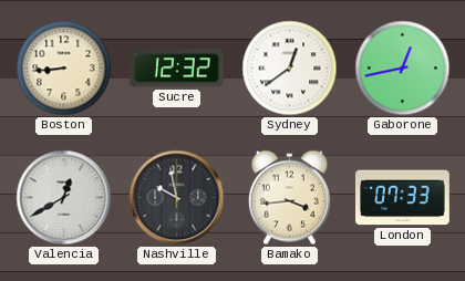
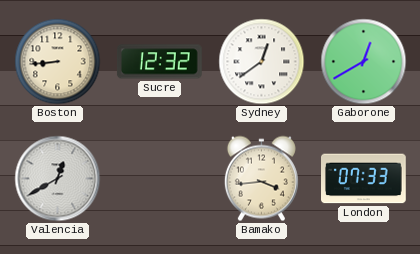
Gaborone: 12:43 -> 12:40
Nashville: 9:58 -> none
